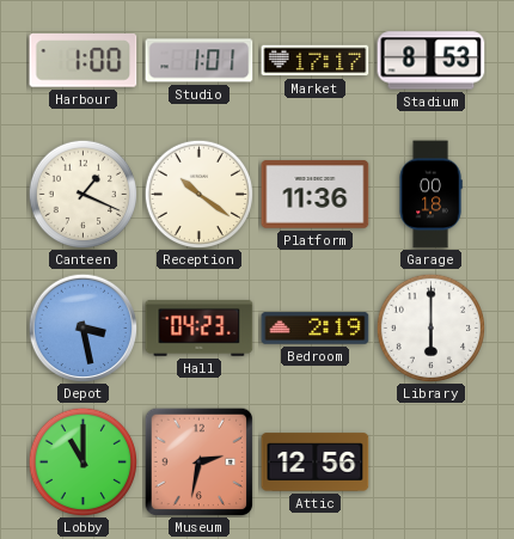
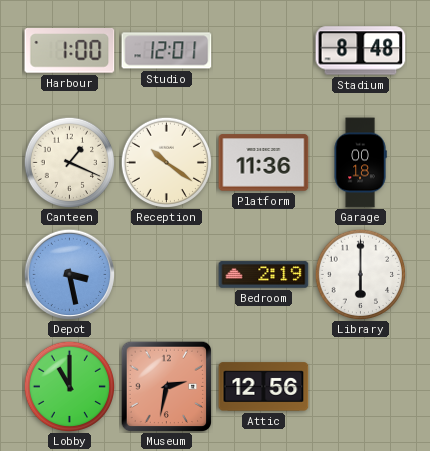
Studio: 1:01 -> 12:01
Market: 17:17 -> none
Stadium: 8:53 -> 8:48
Hall: 04:23 -> none
